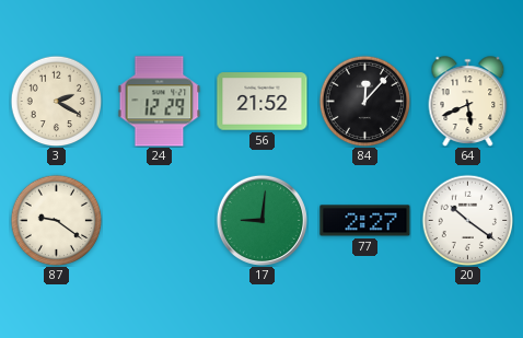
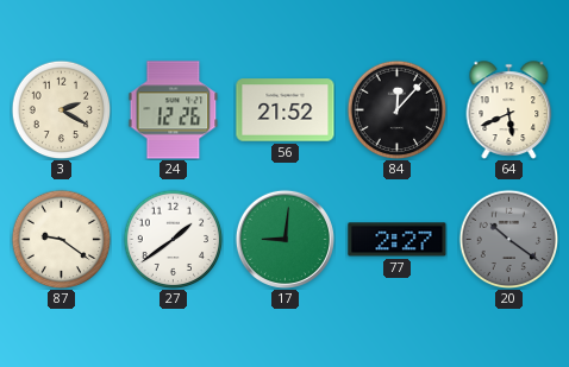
24: 12:29 -> 12:26
27: none -> 1:39
20 dial: white -> grey
